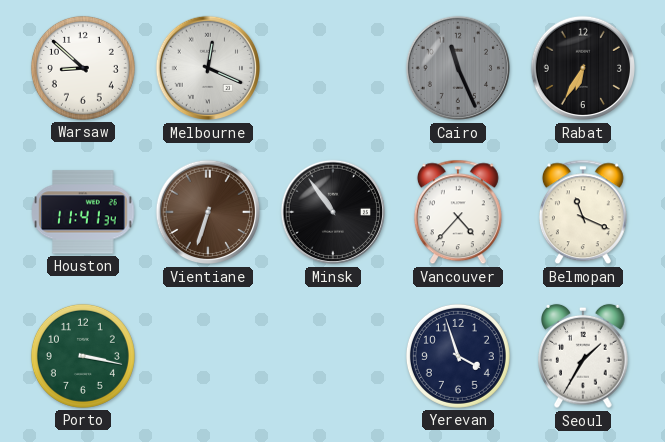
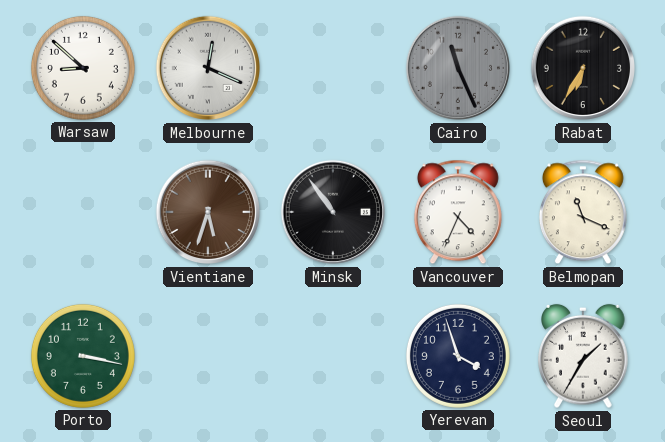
Houston: 11:41 -> none
Vientiane: 6:33 -> 5:33
Vancouver: 4:37 -> 4:34
